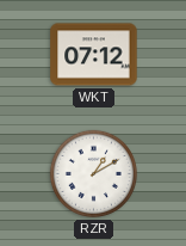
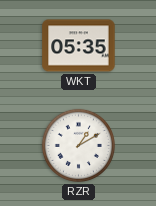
WKT: 07:12 -> 05:35
